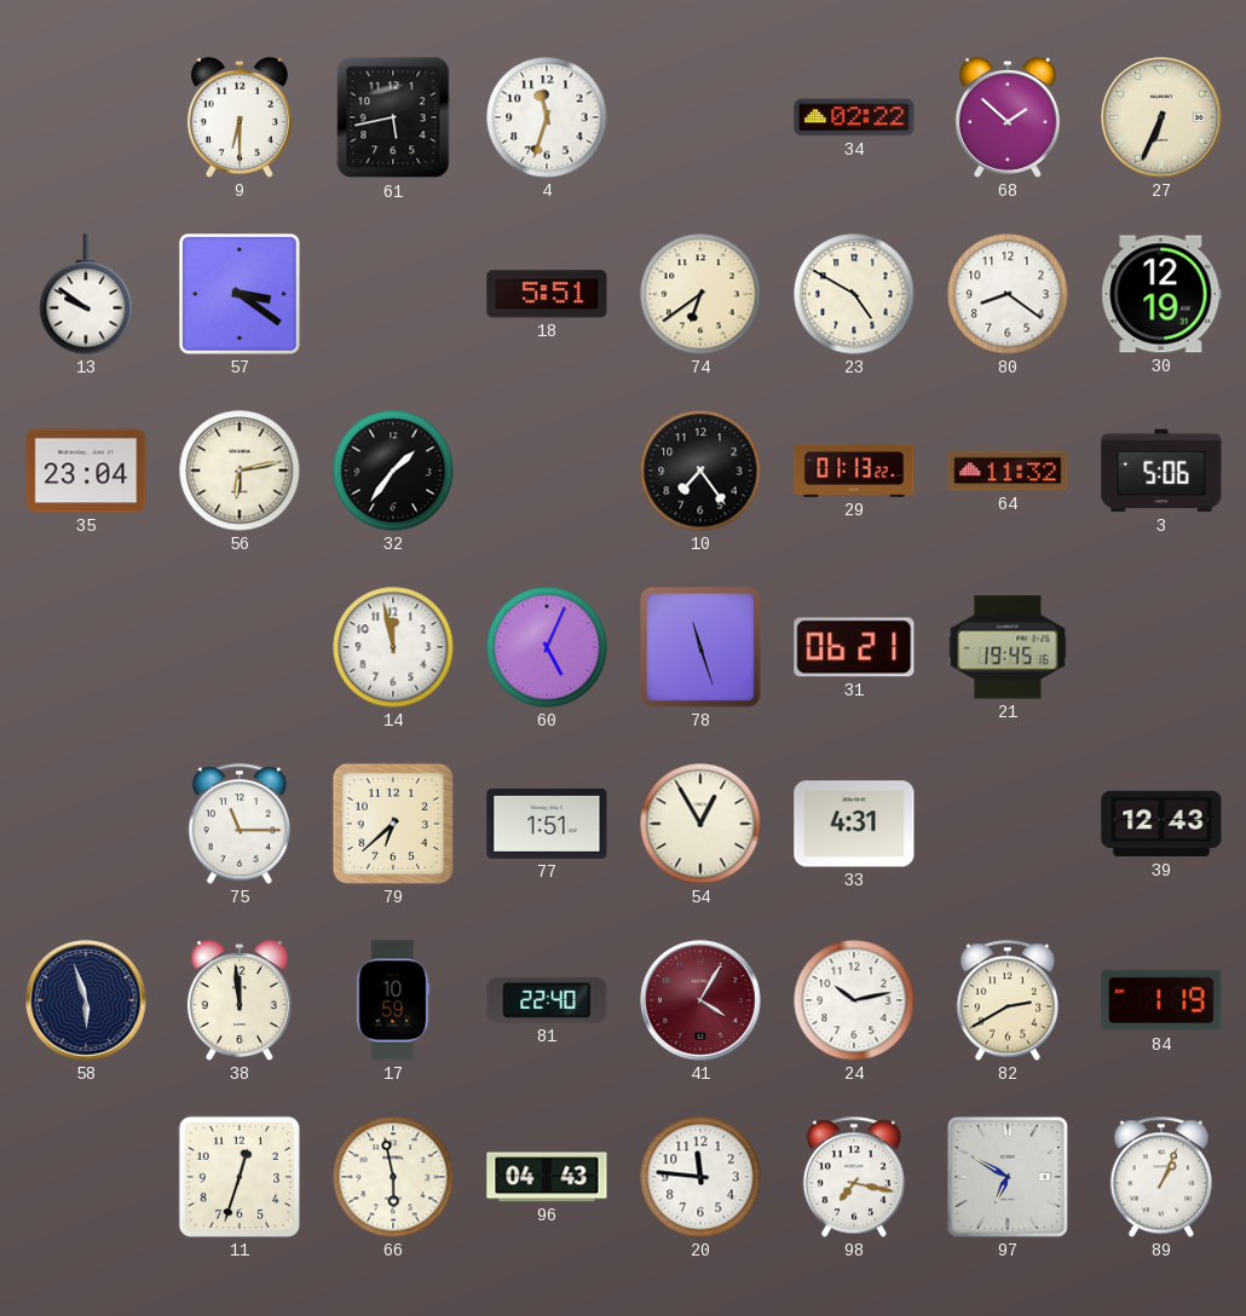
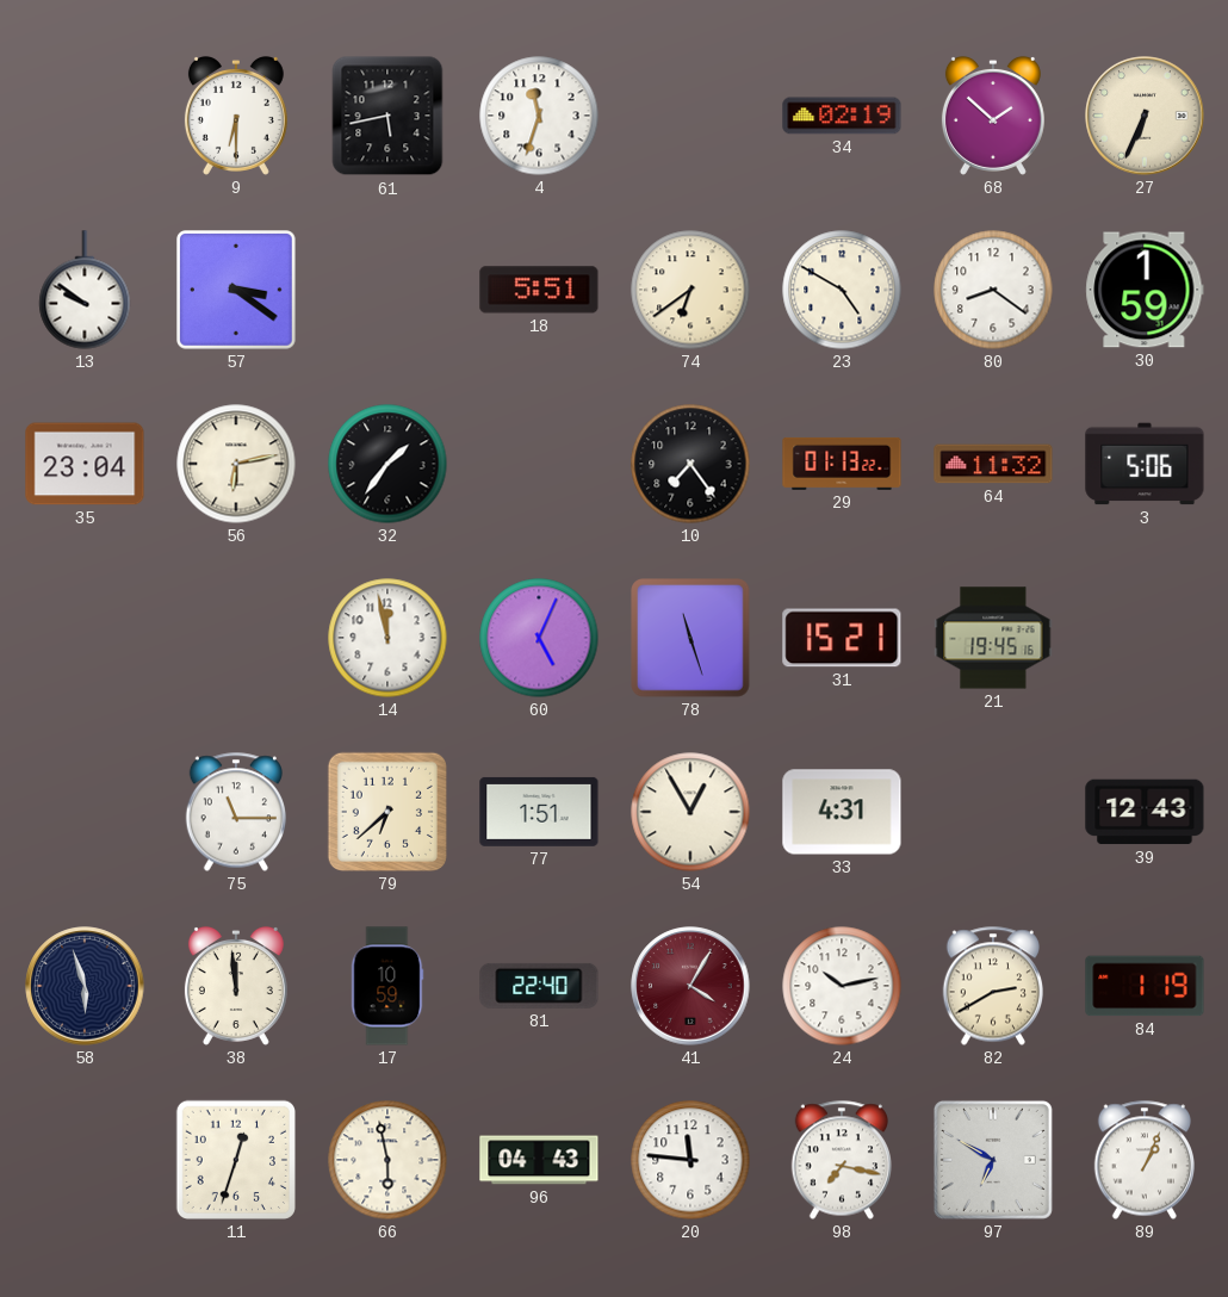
34: 02:22 -> 02:19
30: 12:19 -> 1:59
31: 06:21 -> 15:21
